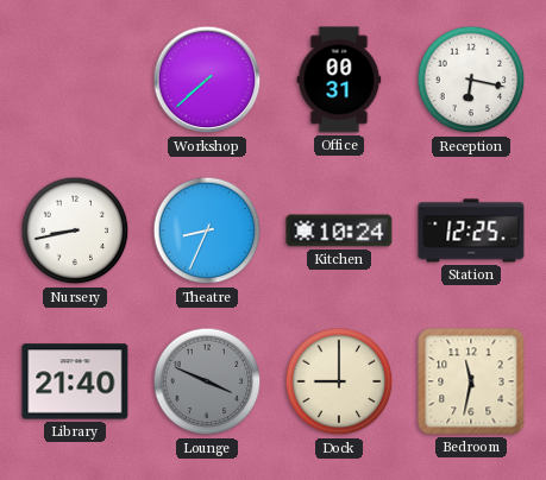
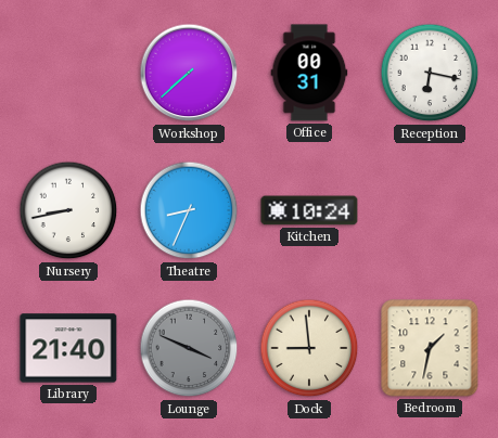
Station: 12:25 -> none
Dock: 9:00 -> 8:59
Bedroom: 11:32 -> 1:32
